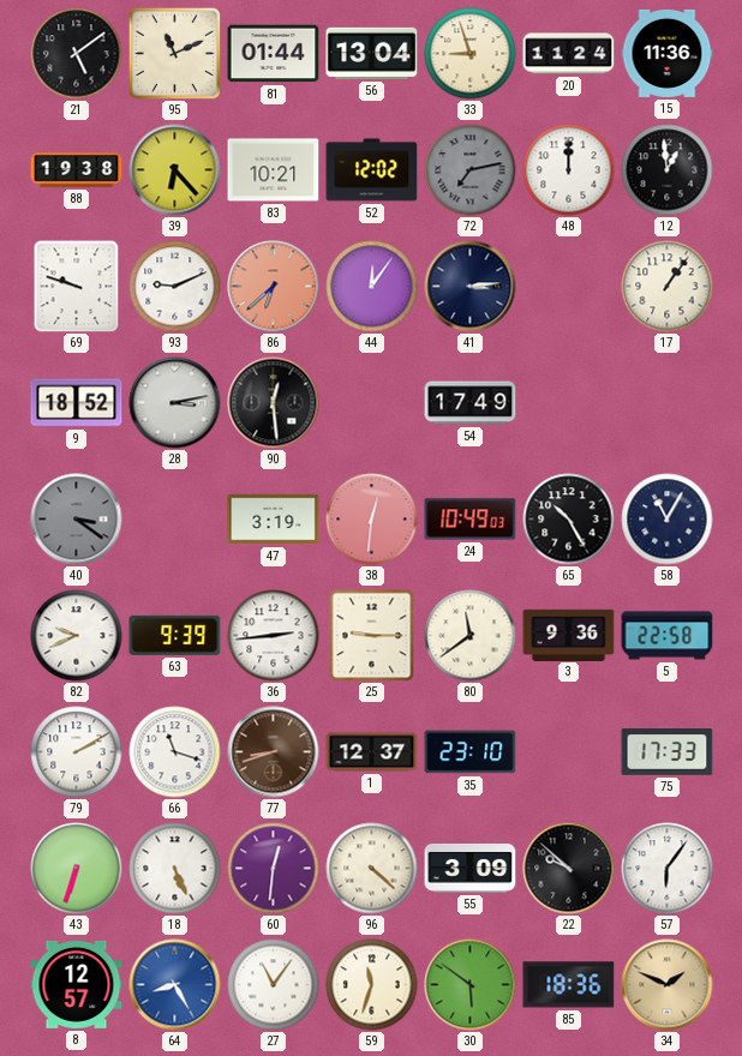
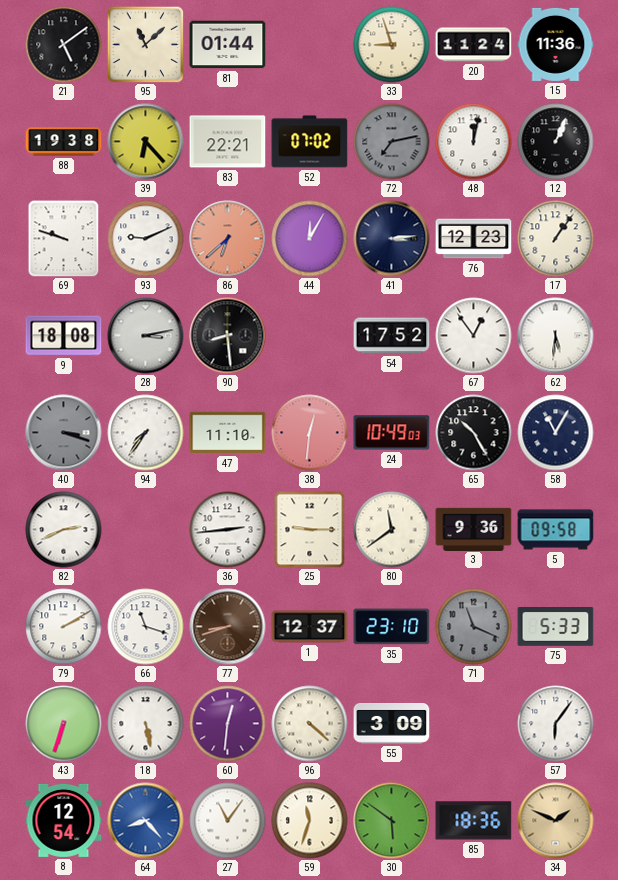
95: 11:11 -> 11:08
56: 13:04 -> none
83: 10:21 -> 22:21
52: 12:02 -> 07:02
48: 12:00 -> 12:02
12: 12:59 -> 1:04
44: 12:06 -> 12:05
76: none -> 12:23
9: 18:52 -> 18:08
90: 12:29 -> 8:29
54: 17:49 -> 17:52
67: none -> 12:54
62: none -> 5:31
40: 3:21 -> 3:18
94: none -> 7:36
47: 3:19 -> 11:10
82: 9:41 -> 2:41
63: 9:39 -> none
5: 22:58 -> 09:58
71: none -> 11:19
75: 17:33 -> 5:33
18: 5:26 -> 5:28
22: 9:52 -> none
8: 12:57 -> 12:54
64: 8:25 -> 8:23
